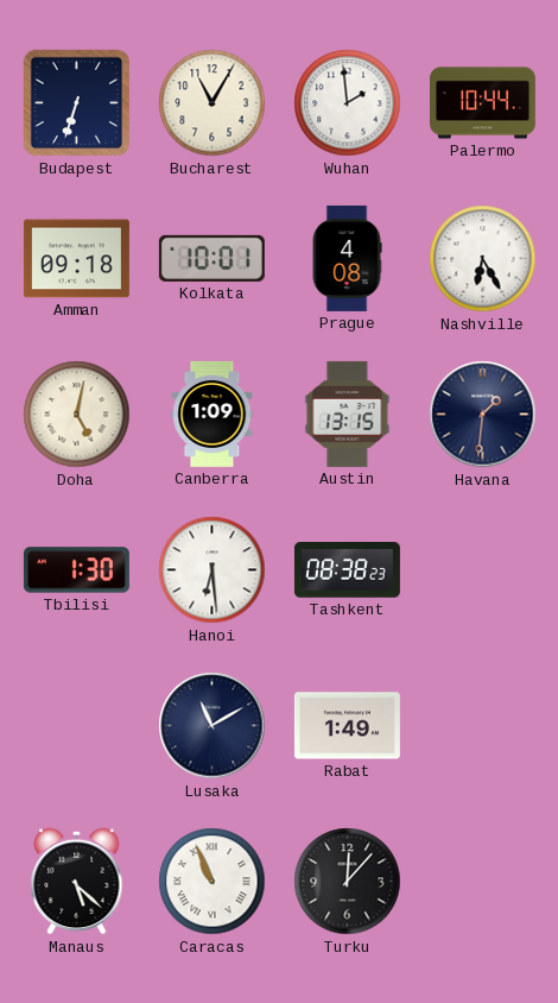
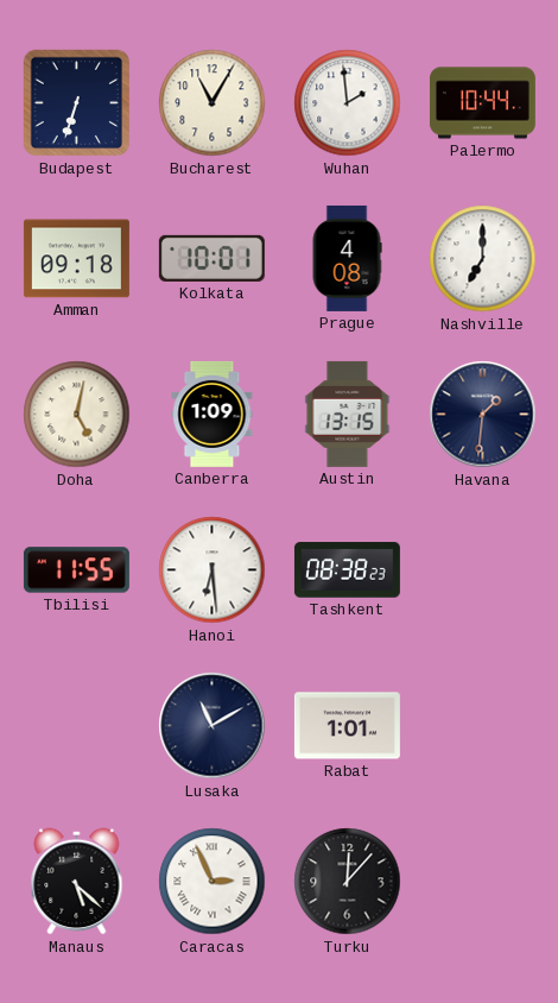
Nashville: 6:25 -> 7:00
Tbilisi: 1:30 -> 11:55
Rabat: 1:49 -> 1:01
Caracas: 10:56 -> 2:56
